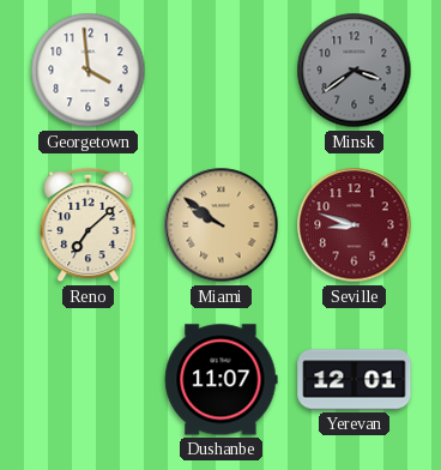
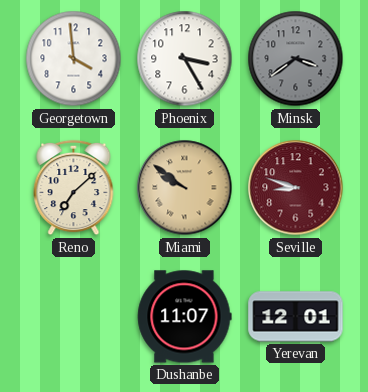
Phoenix: none -> 3:25
